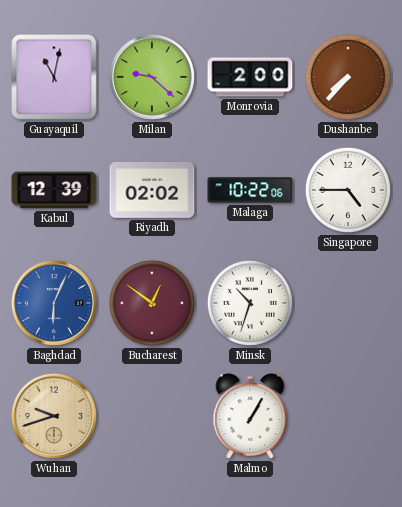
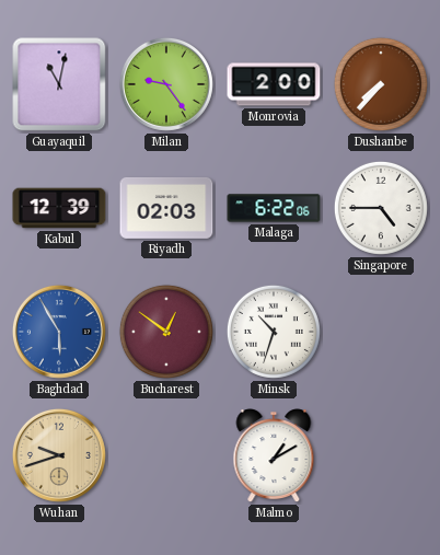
Milan: 9:22 -> 9:24
Riyadh: 02:02 -> 02:03
Malaga: 10:22 -> 6:22
Baghdad: 6:04 -> 5:55
Malmo: 1:05 -> 1:10
